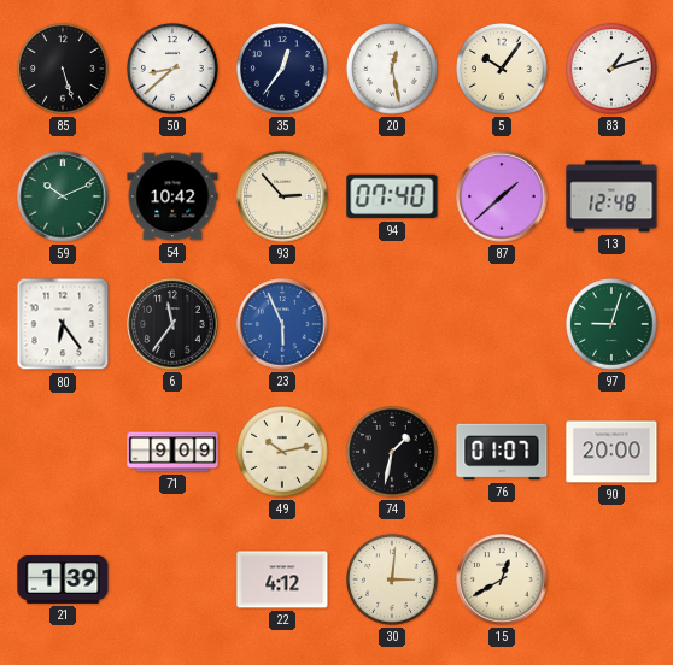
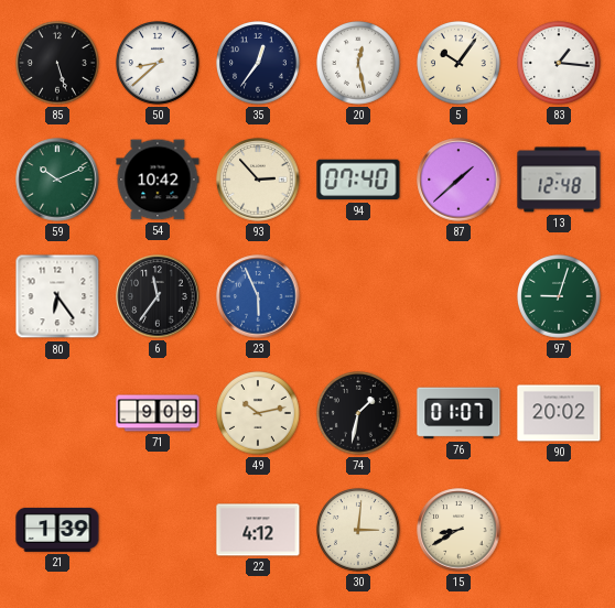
83: 1:12 -> 1:16
90: 20:00 -> 20:02
15: 12:40 -> 8:40
